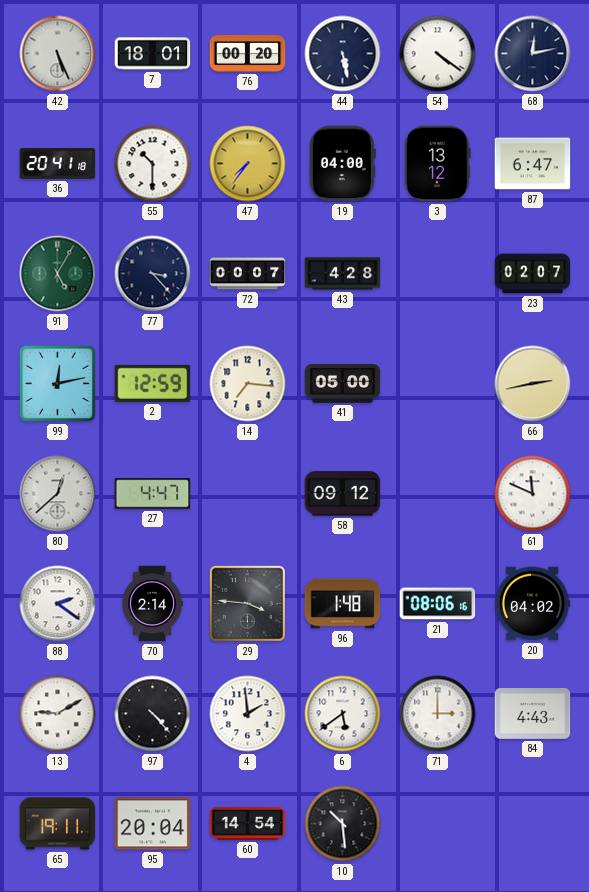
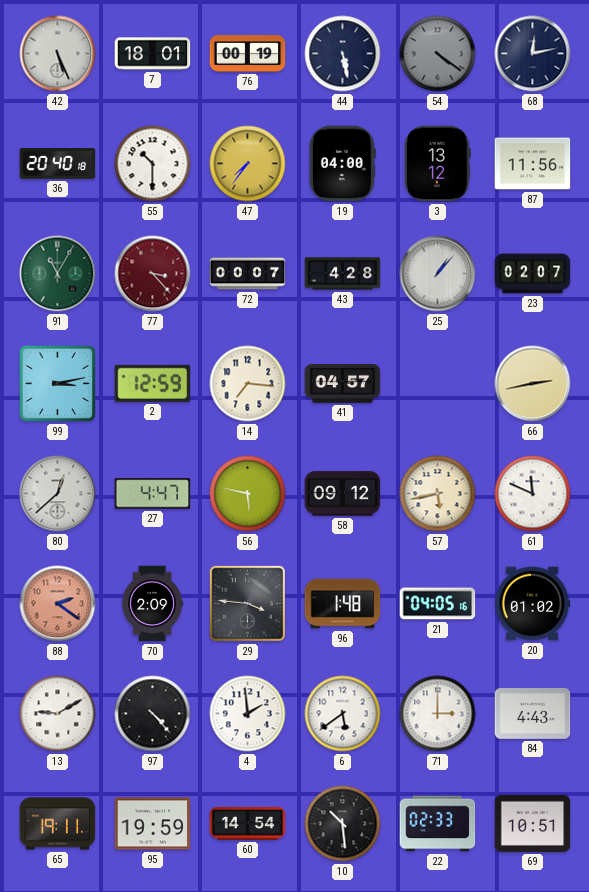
76: 00:20 -> 00:19
54 dial: white -> grey
36: 20:41 -> 20:40
87: 6:47 -> 11:56
91: 5:05 -> 11:05
77 dial: navy -> burgundy
25: none -> 1:07
99: 12:13 -> 3:13
41: 05:00 -> 04:57
56: none -> 5:47
57: none -> 5:43
88 dial: white -> salmon
70: 2:14 -> 2:09
21: 08:06 -> 04:05
20: 04:02 -> 01:02
95: 20:04 -> 19:59
22: none -> 02:33
69: none -> 10:51
